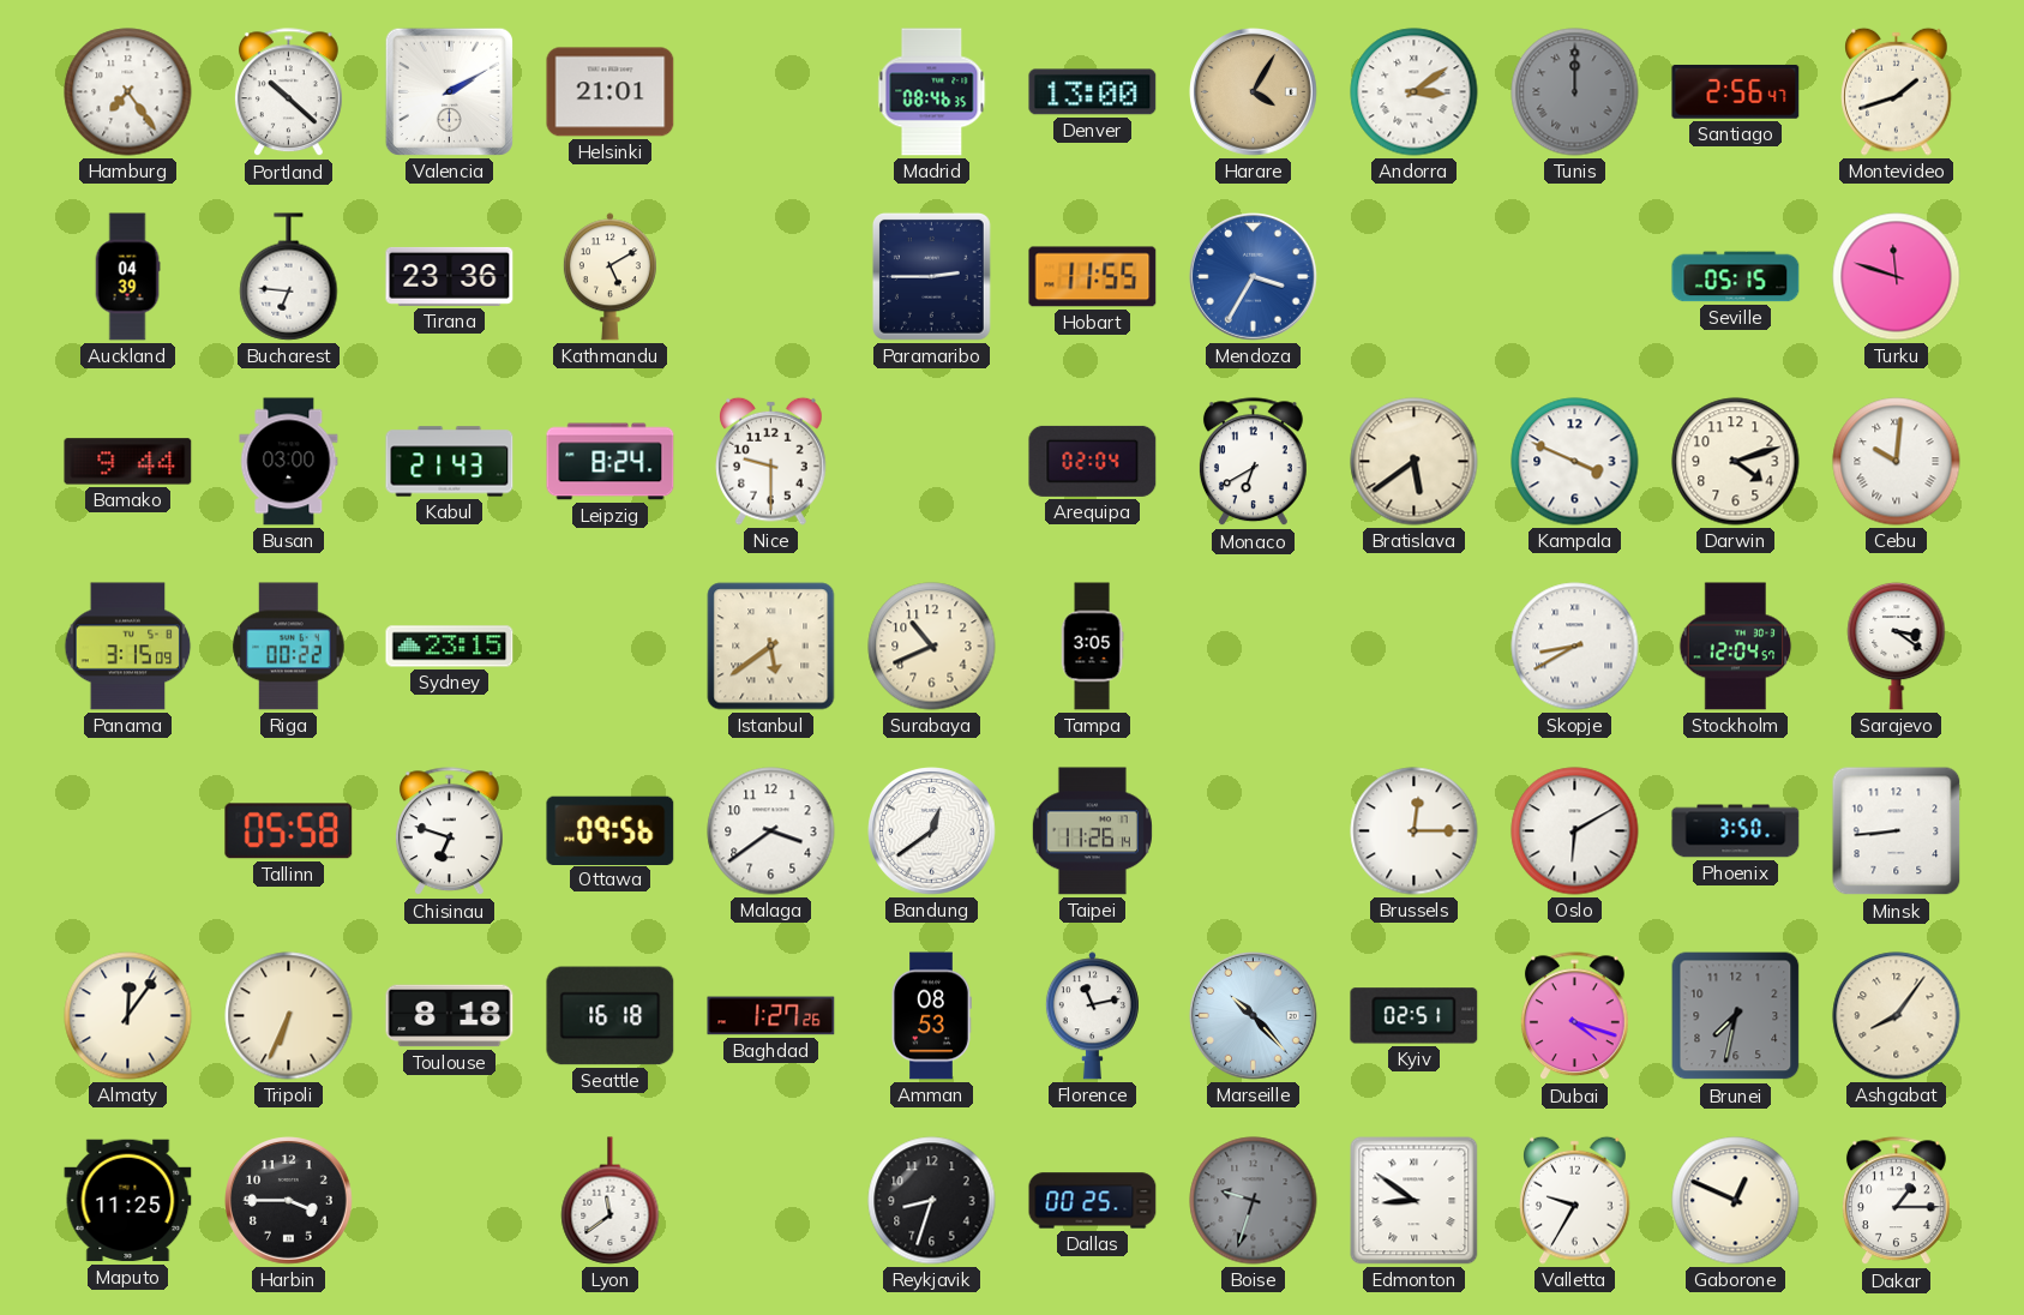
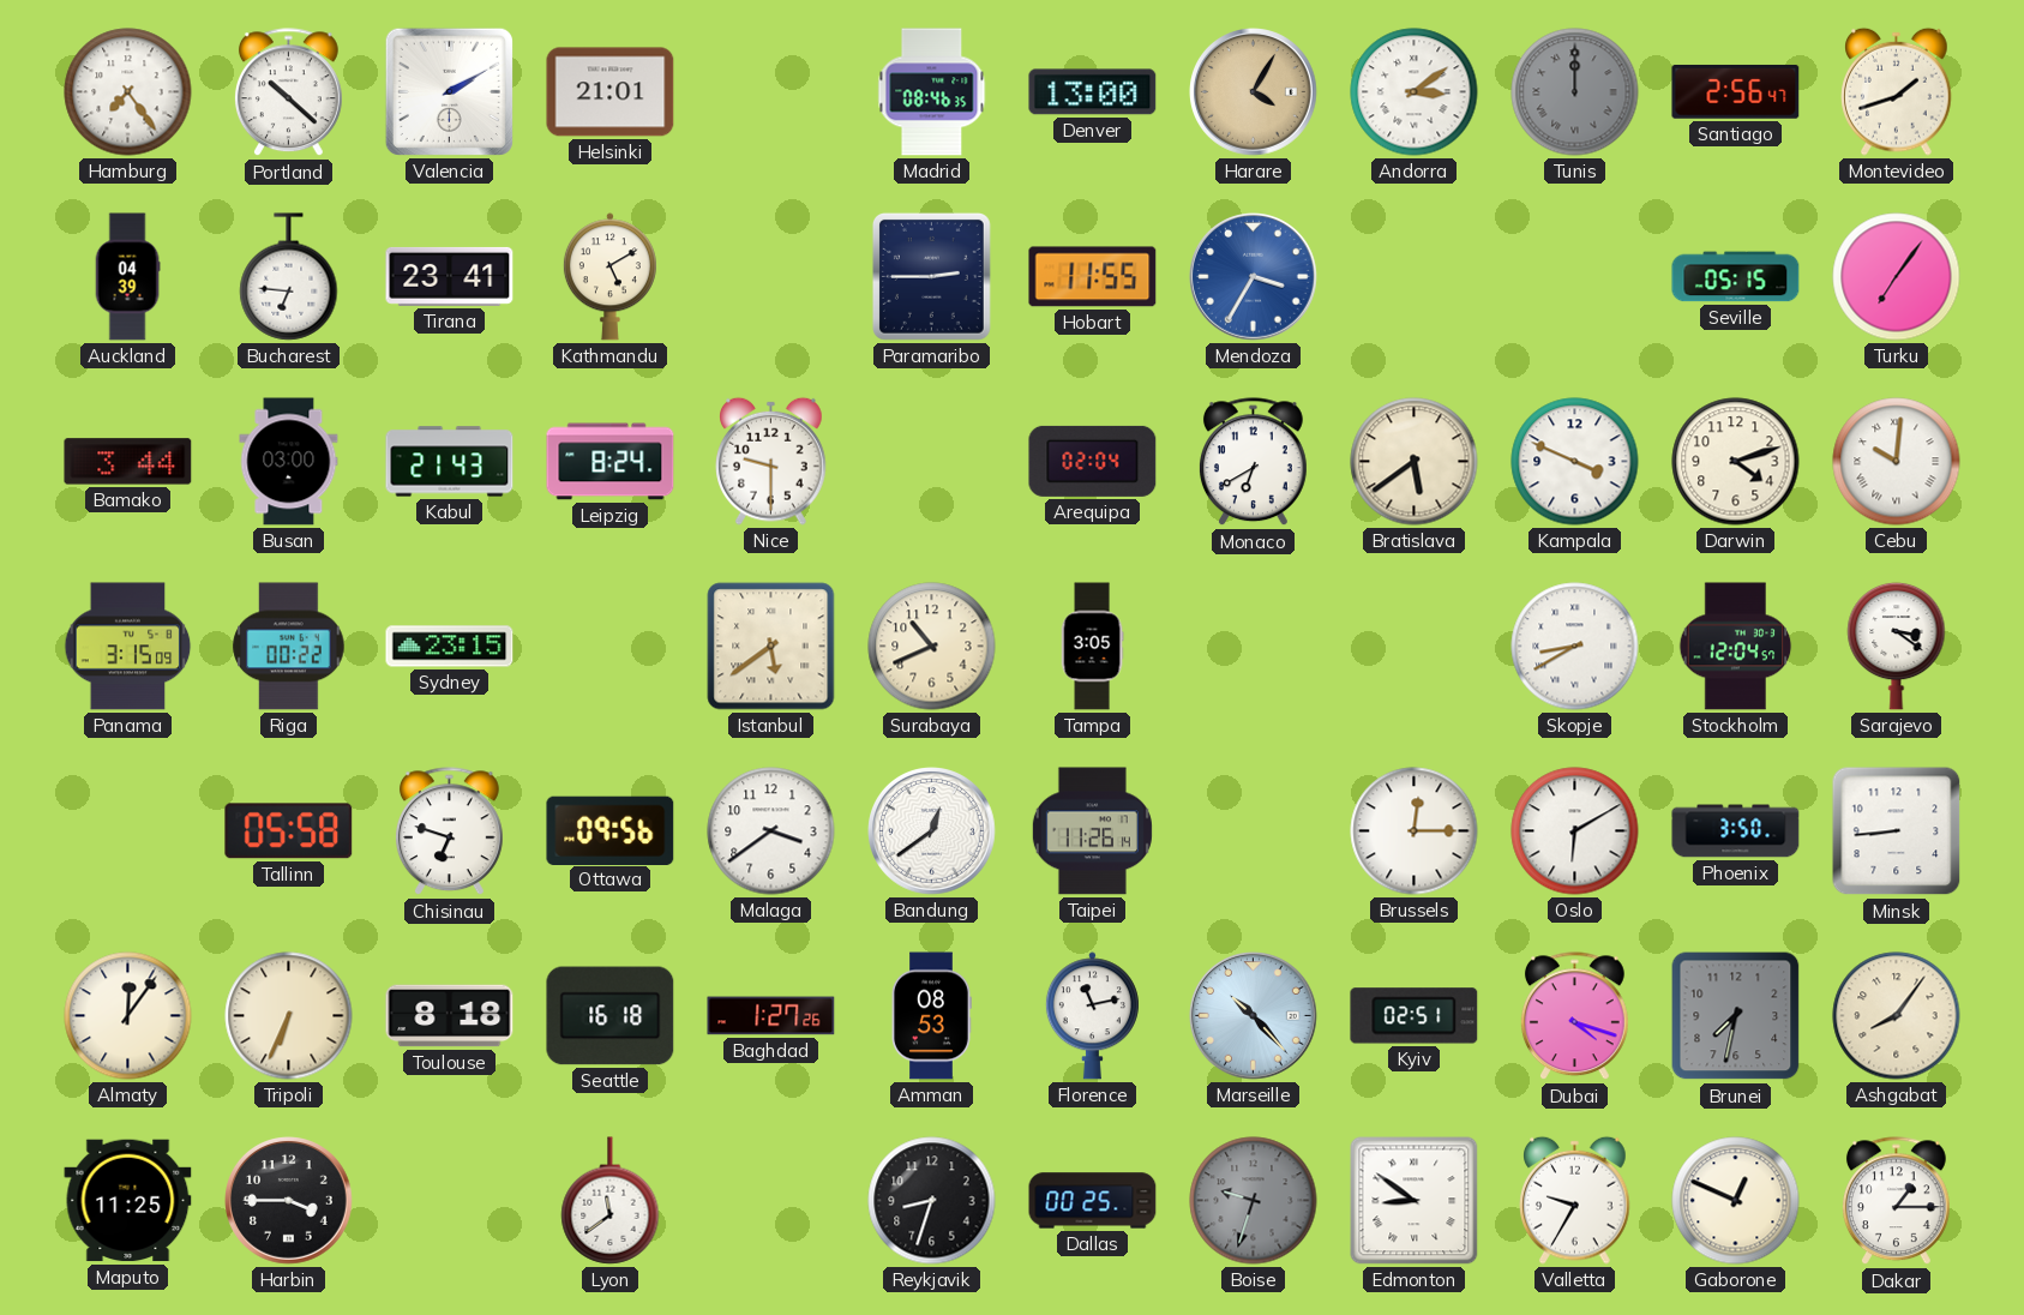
Tirana: 23:36 -> 23:41
Turku: 11:48 -> 7:06
Bamako: 9:44 -> 3:44
